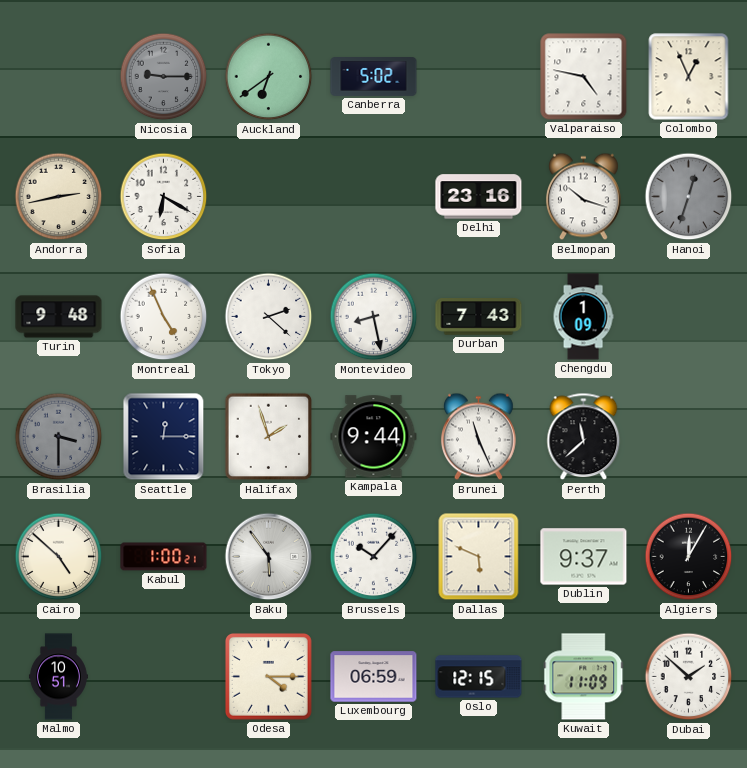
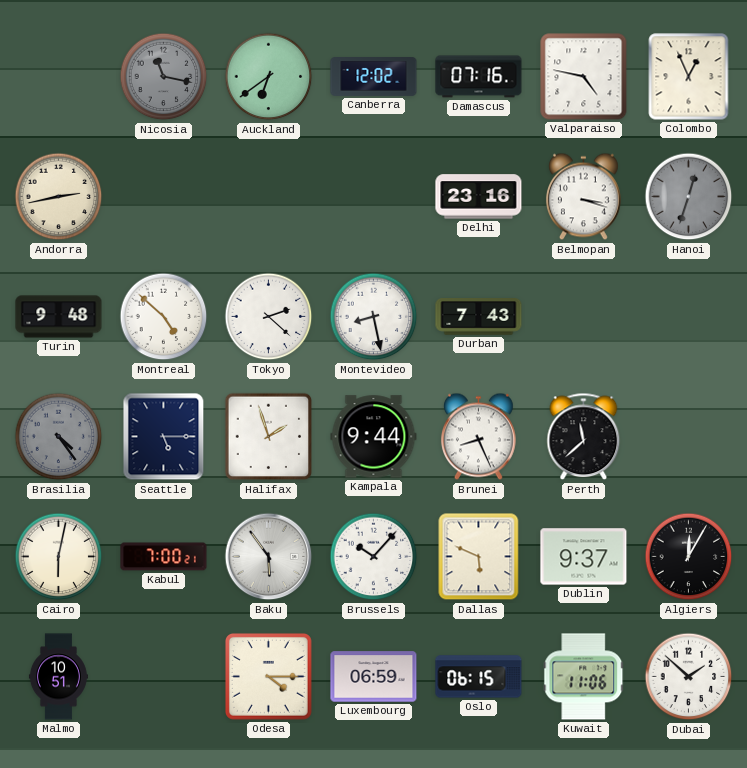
Nicosia: 9:15 -> 11:17
Canberra: 5:02 -> 12:02
Damascus: none -> 07:16
Sofia: 6:20 -> none
Belmopan: 10:18 -> 3:18
Montreal: 4:56 -> 4:52
Chengdu: 1:09 -> none
Brasilia: 3:30 -> 4:24
Seattle: 12:15 -> 5:15
Brunei: 11:26 -> 8:26
Cairo: 4:52 -> 6:02
Kabul: 1:00 -> 7:00
Oslo: 12:15 -> 06:15
Kuwait: 11:09 -> 11:06
